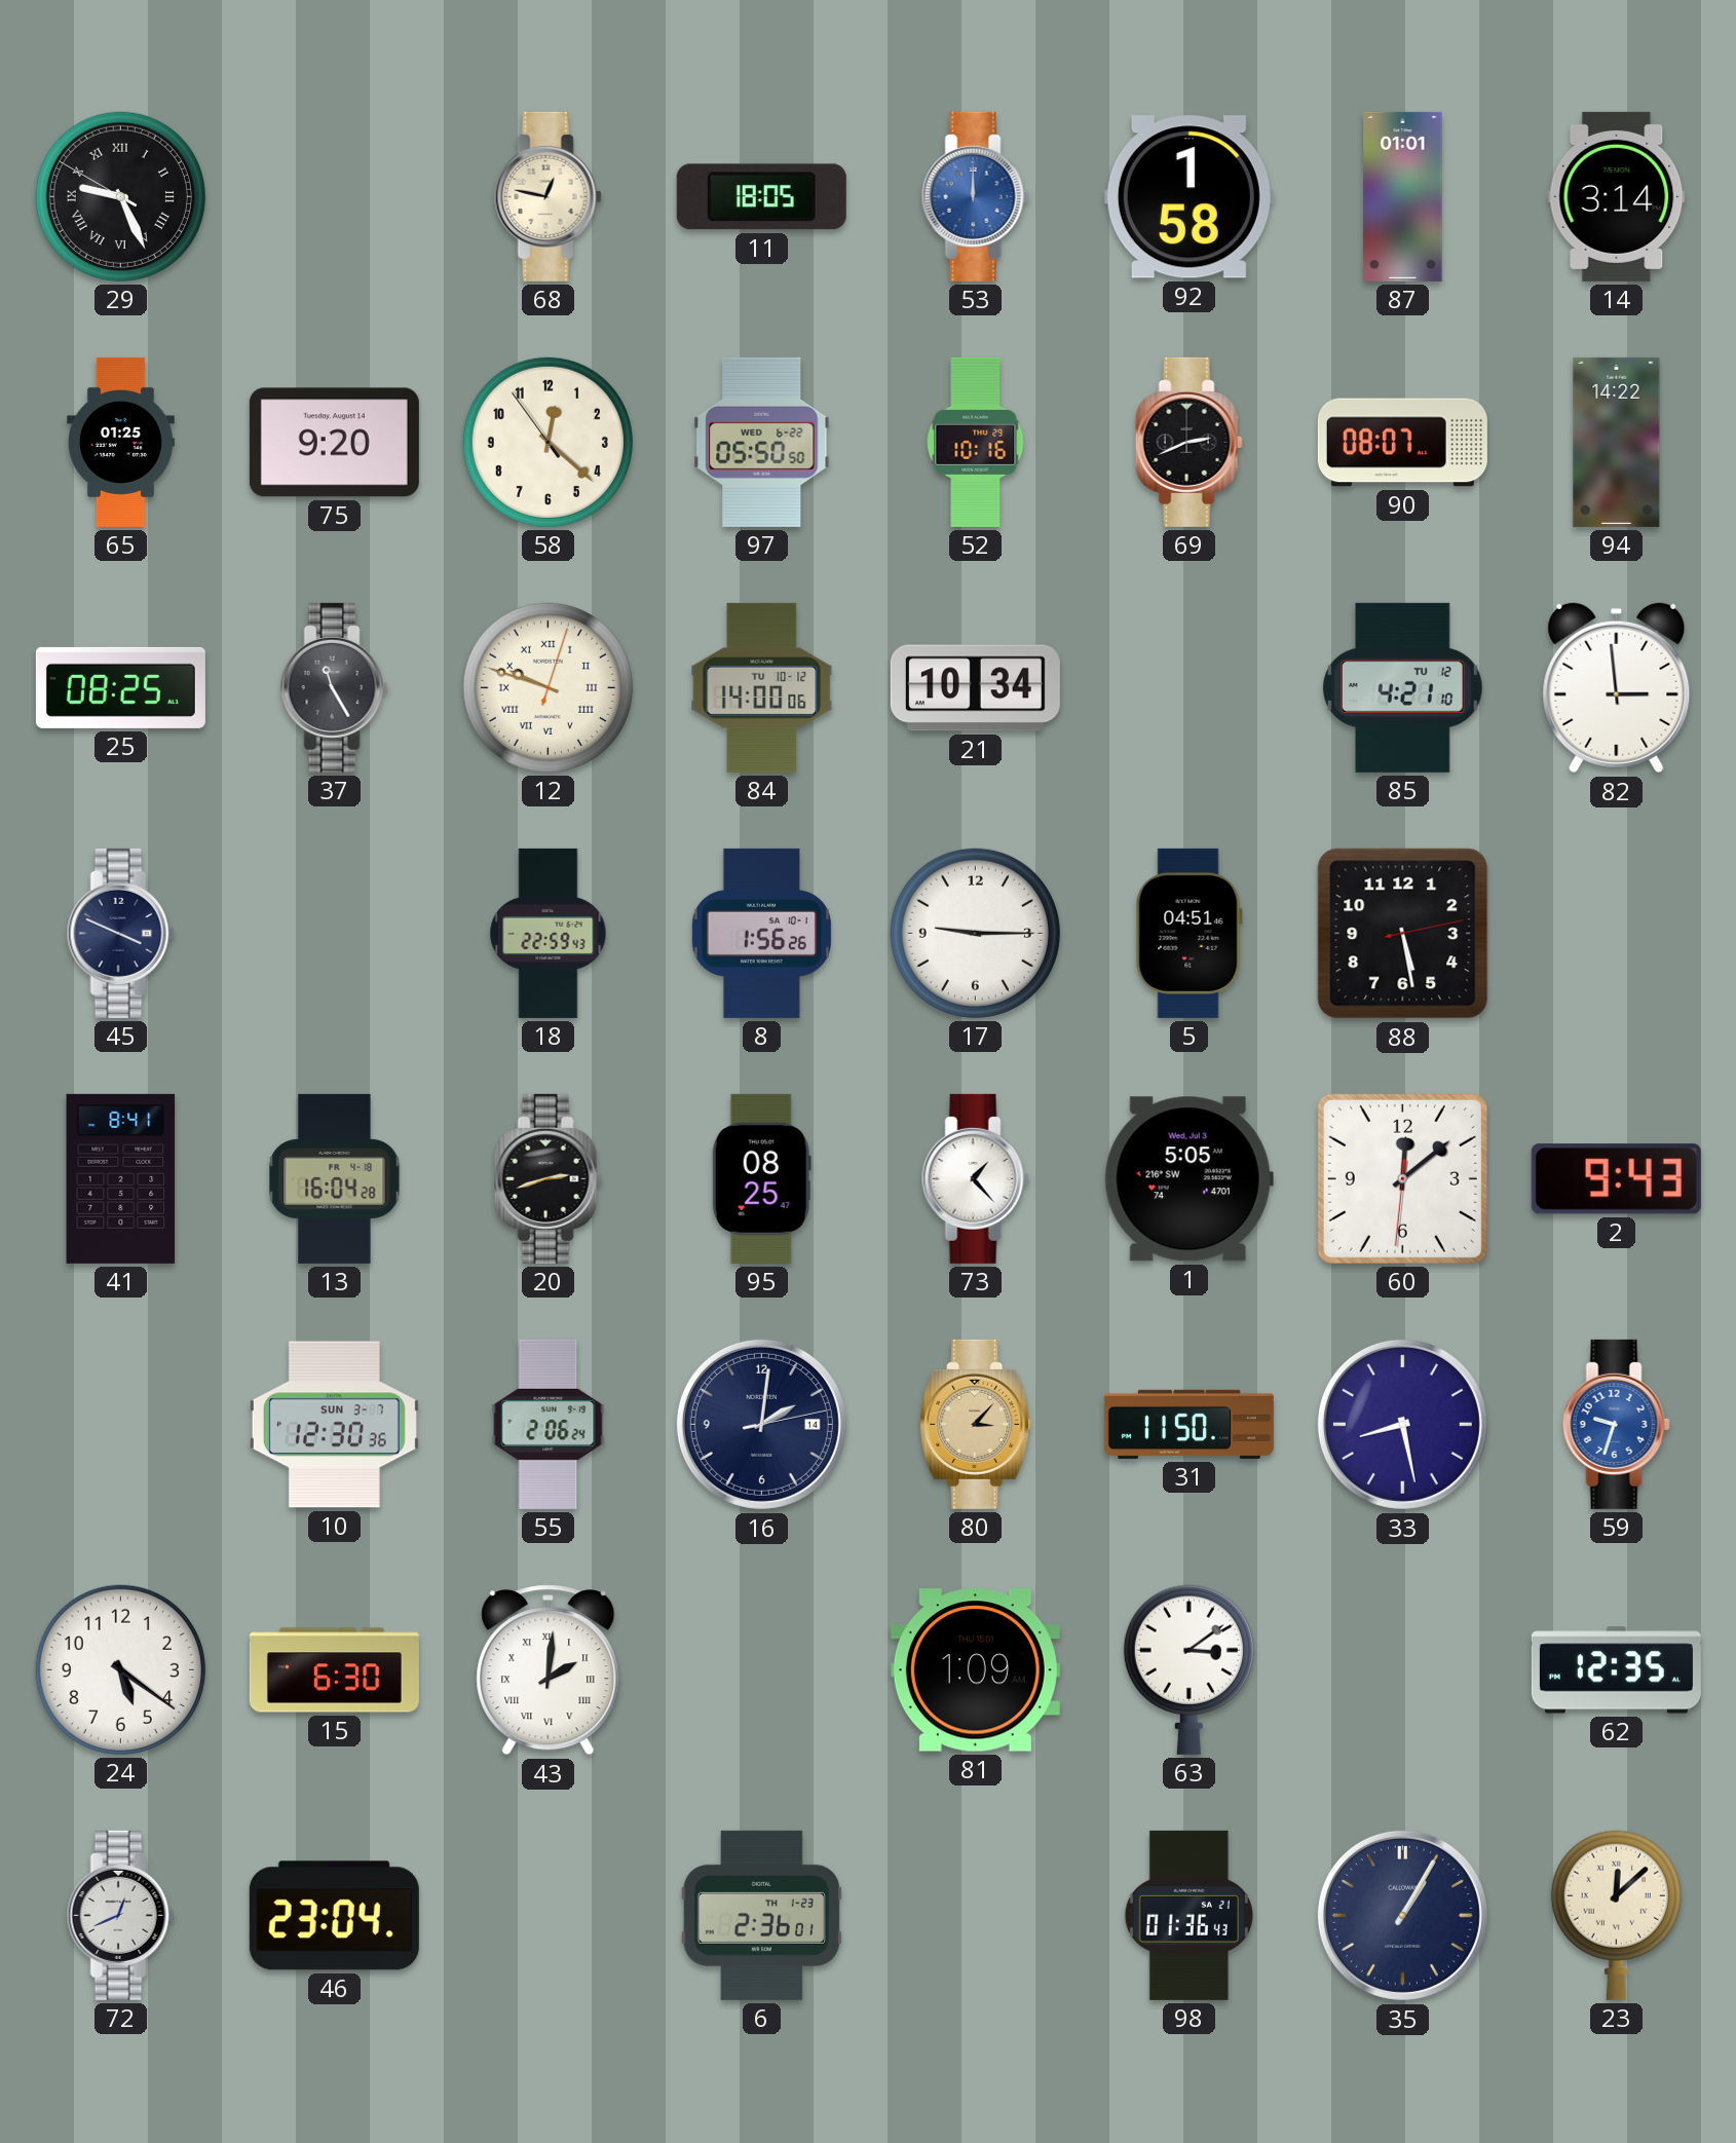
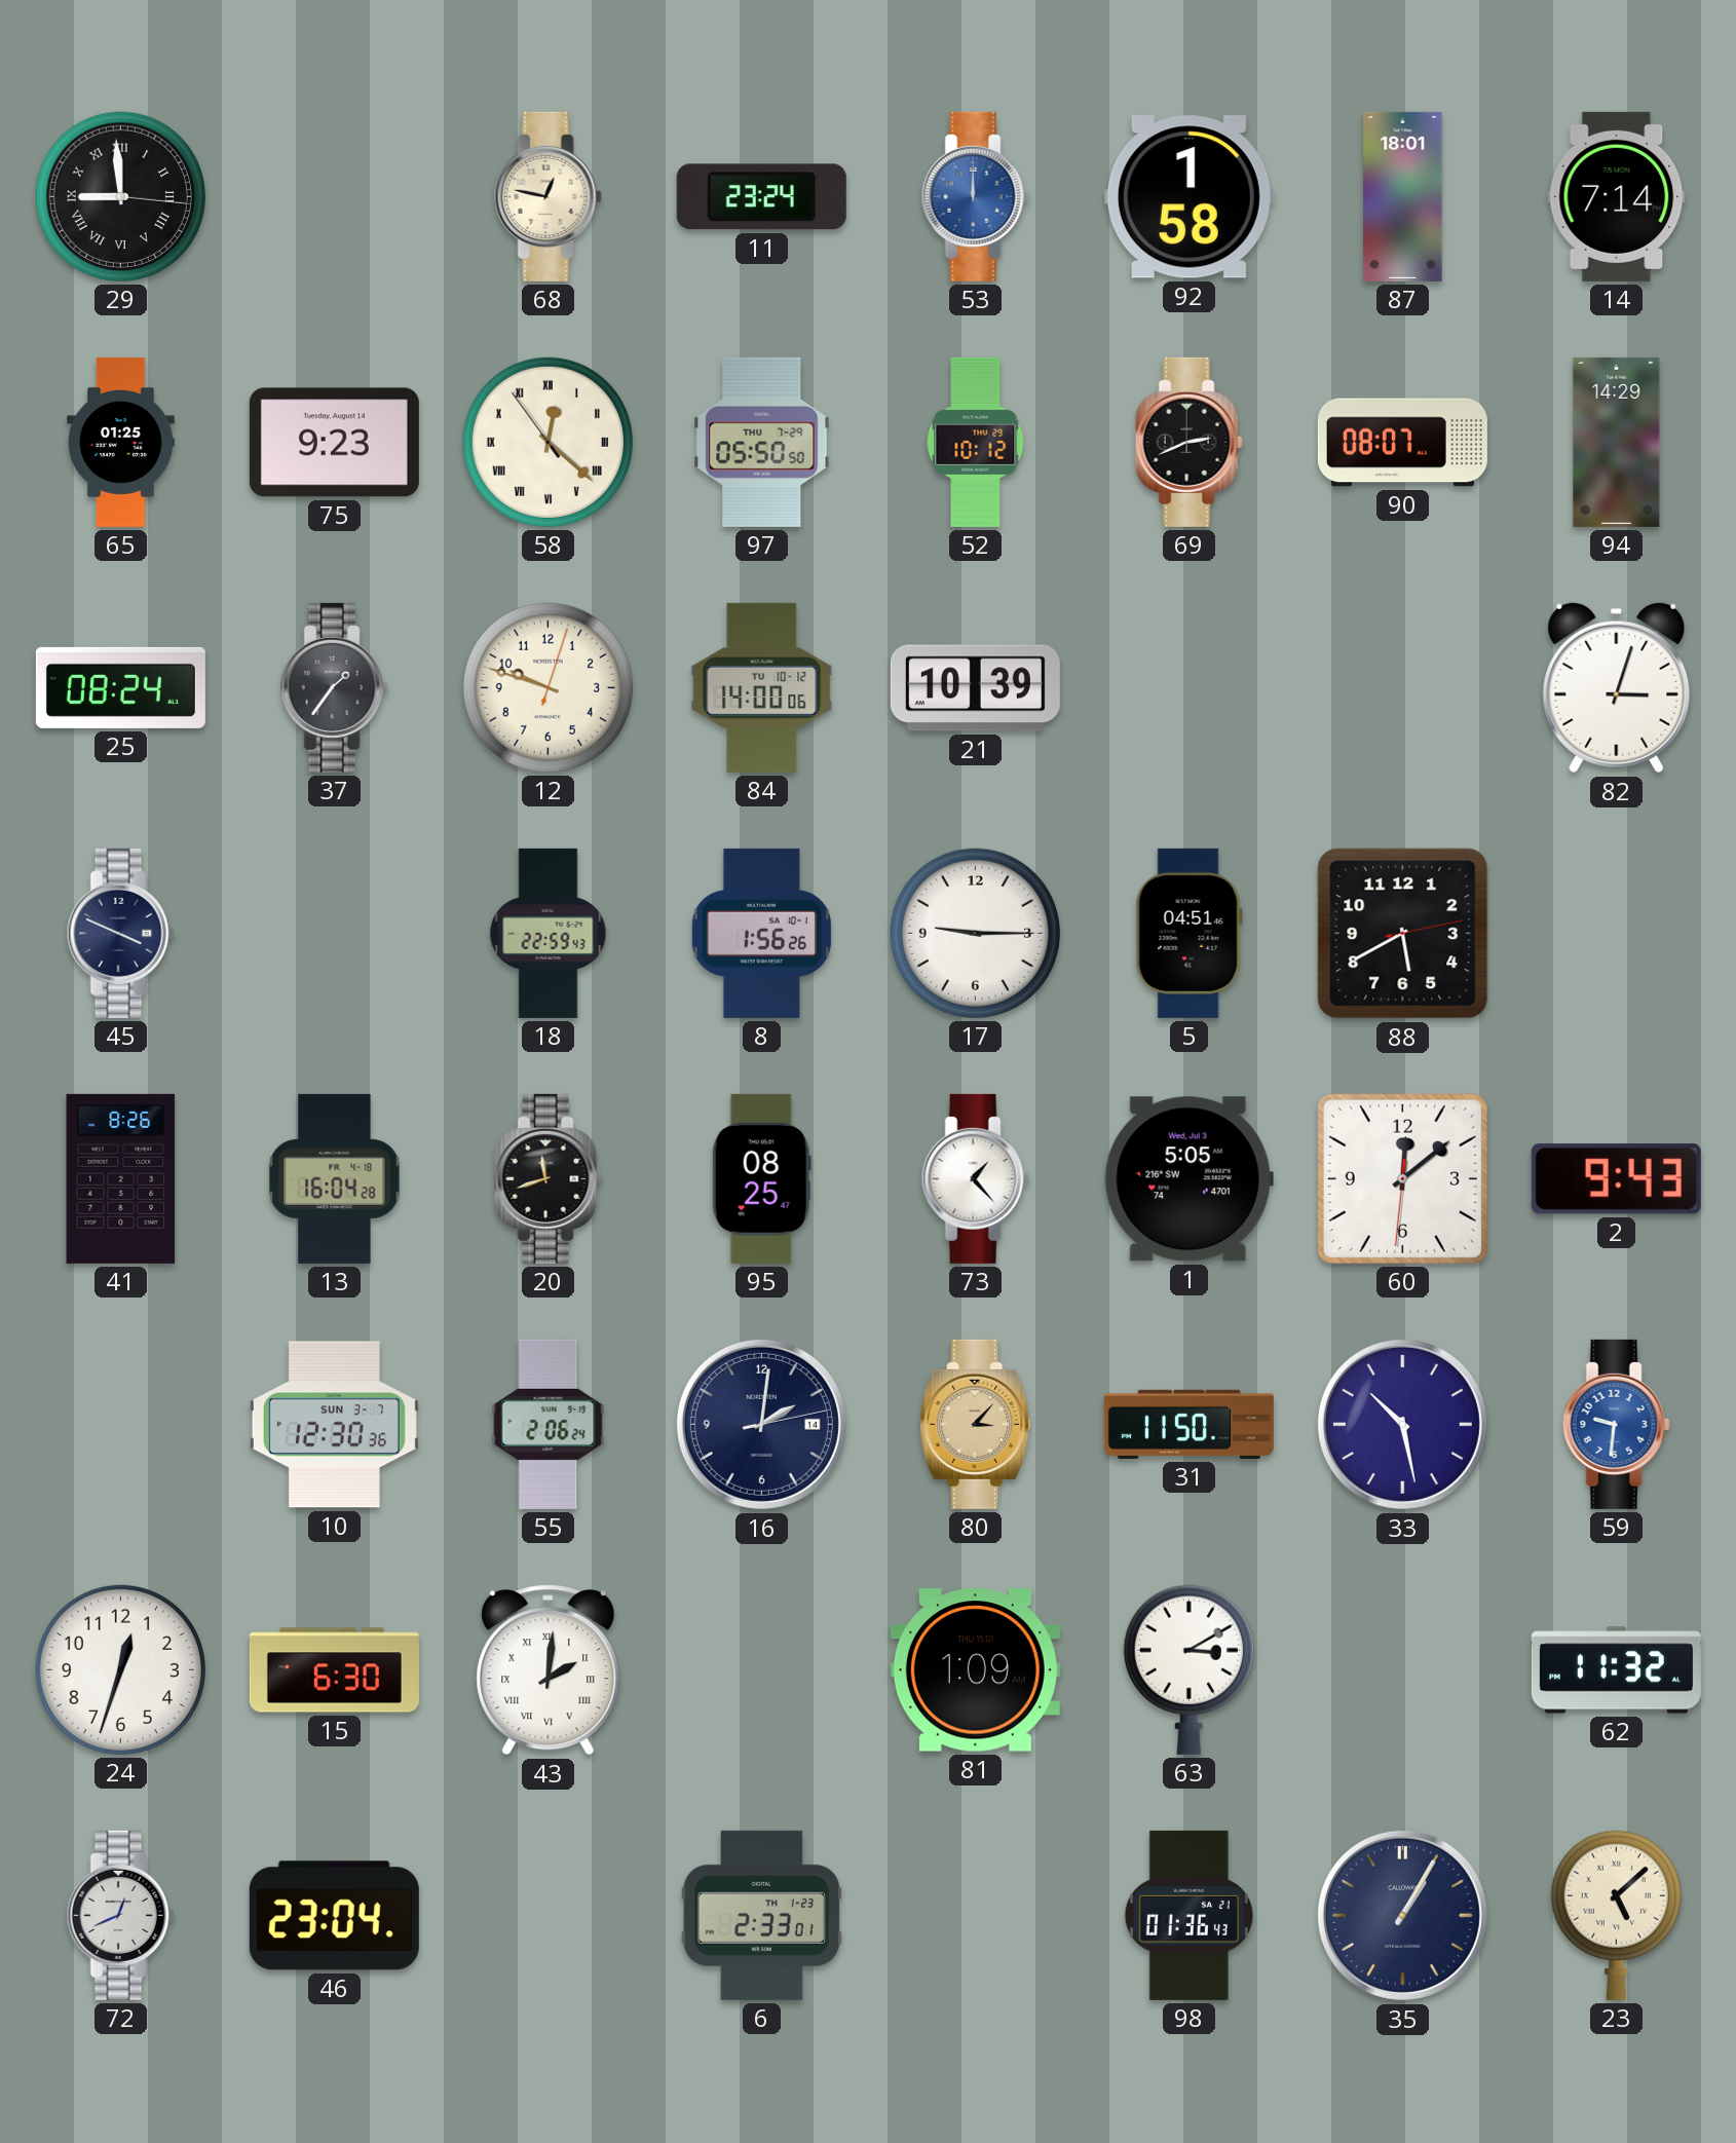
29: 9:25 -> 8:59
11: 18:05 -> 23:24
87: 01:01 -> 18:01
14: 3:14 -> 7:14
75: 9:20 -> 9:23
58 numerals: Arabic -> Roman
97 date: WED 6-22 -> THU 7-29
52: 10:16 -> 10:12
94: 14:22 -> 14:29
25: 08:25 -> 08:24
37: 11:25 -> 1:36
12 numerals: Roman -> Arabic
21: 10:34 -> 10:39
85: 4:21 -> none
82: 2:59 -> 3:03
88: 5:28 -> 5:40
41: 8:41 -> 8:26
20: 2:42 -> 11:42
33: 8:28 -> 10:28
59: 9:33 -> 9:31
24: 5:21 -> 12:33
63: 3:09 -> 3:10
62: 12:35 -> 11:32
6: 2:36 -> 2:33
23: 12:08 -> 5:08
